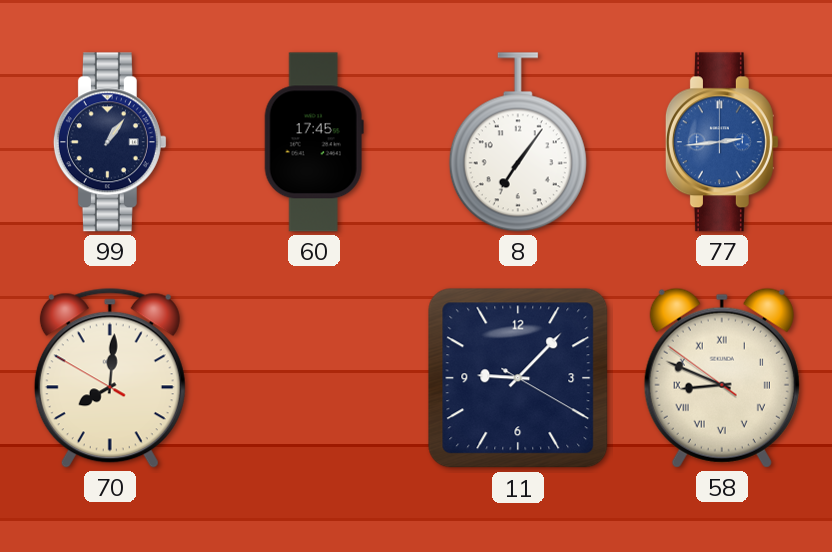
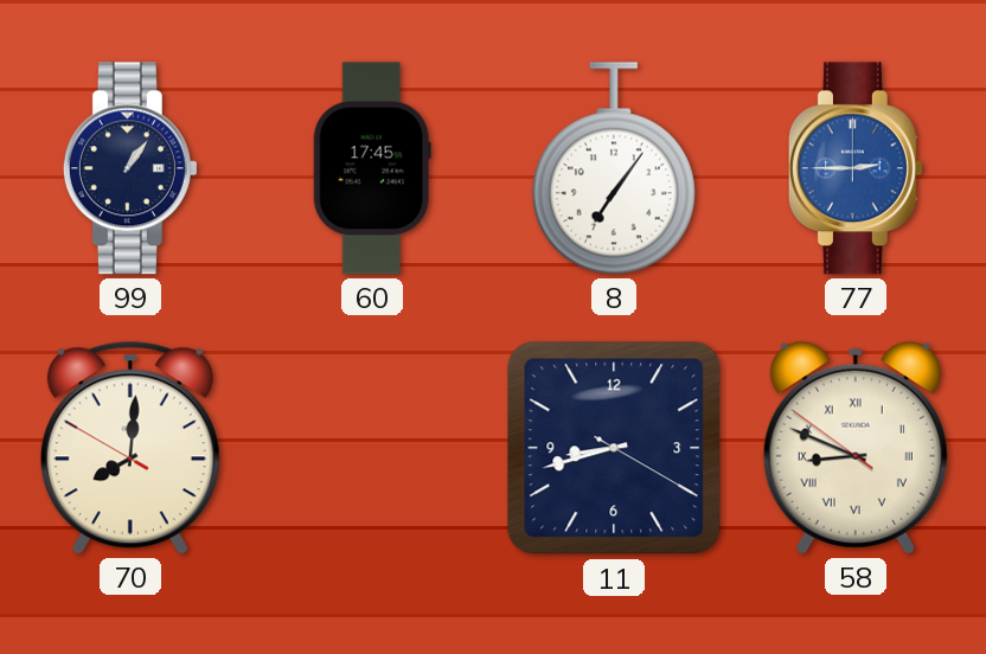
77: 2:44 -> 2:45
11: 9:07 -> 8:42
